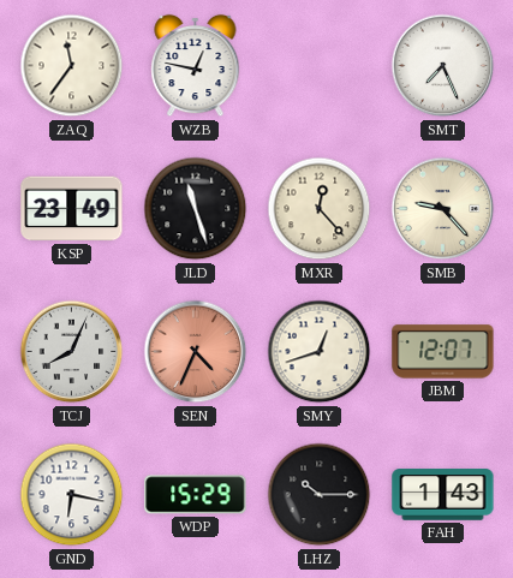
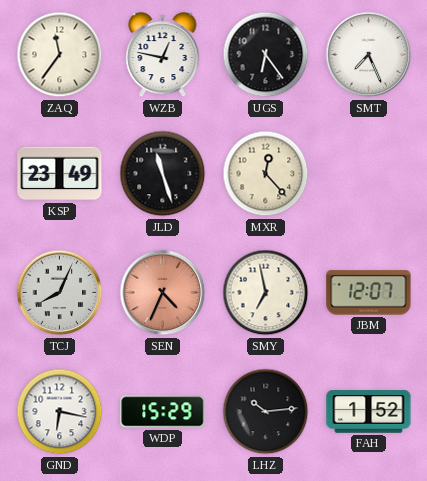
UGS: none -> 6:24
SMB: 9:23 -> none
SMY: 12:42 -> 6:58
LHZ: 10:15 -> 10:14
FAH: 1:43 -> 1:52
